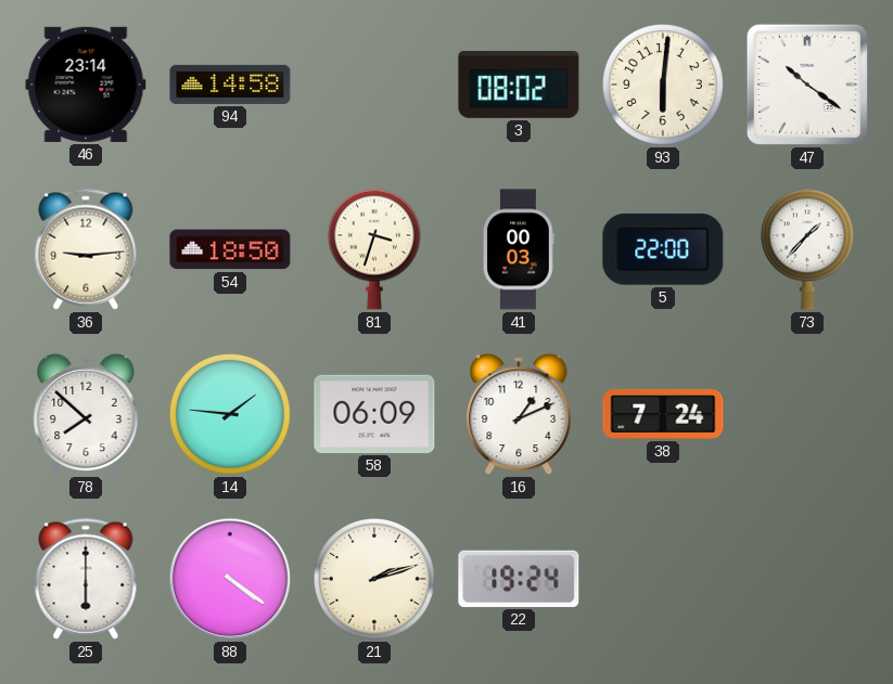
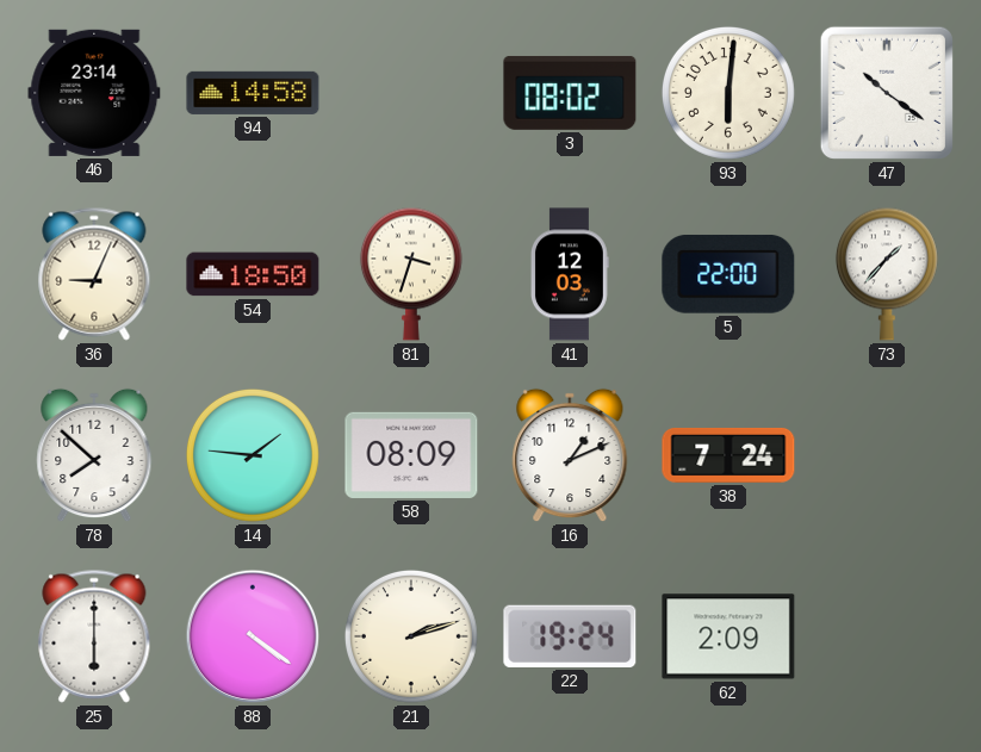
36: 9:14 -> 9:04
41: 00:03 -> 12:03
58: 06:09 -> 08:09
62: none -> 2:09
